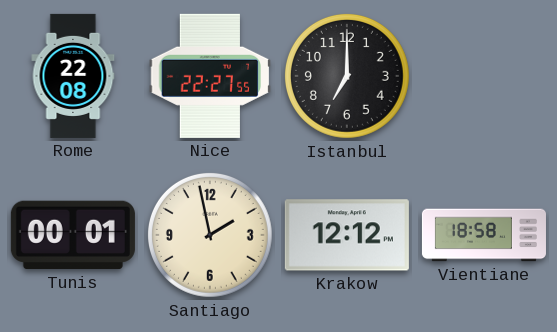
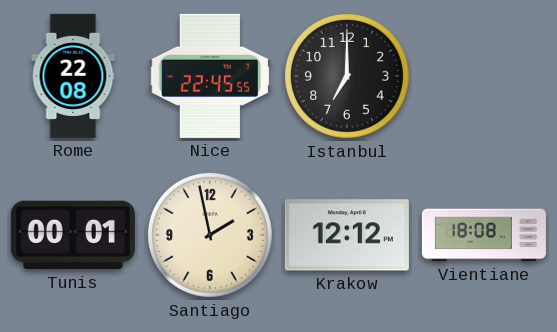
Nice: 22:27 -> 22:45
Vientiane: 18:58 -> 18:08
